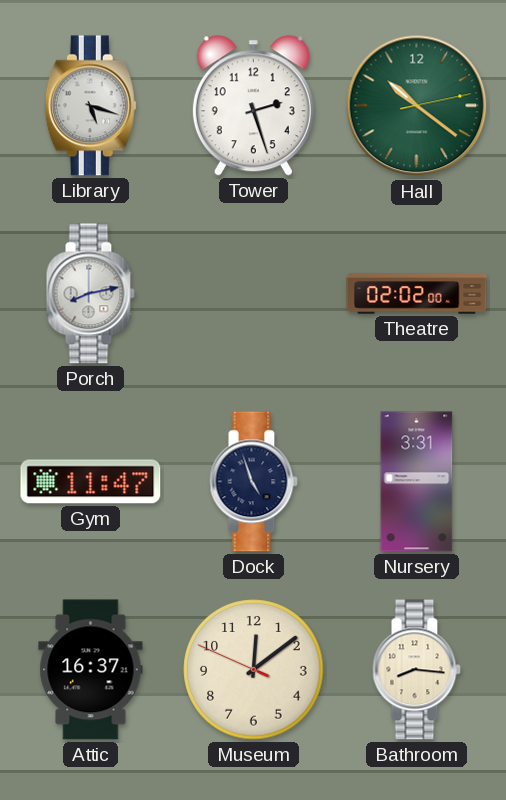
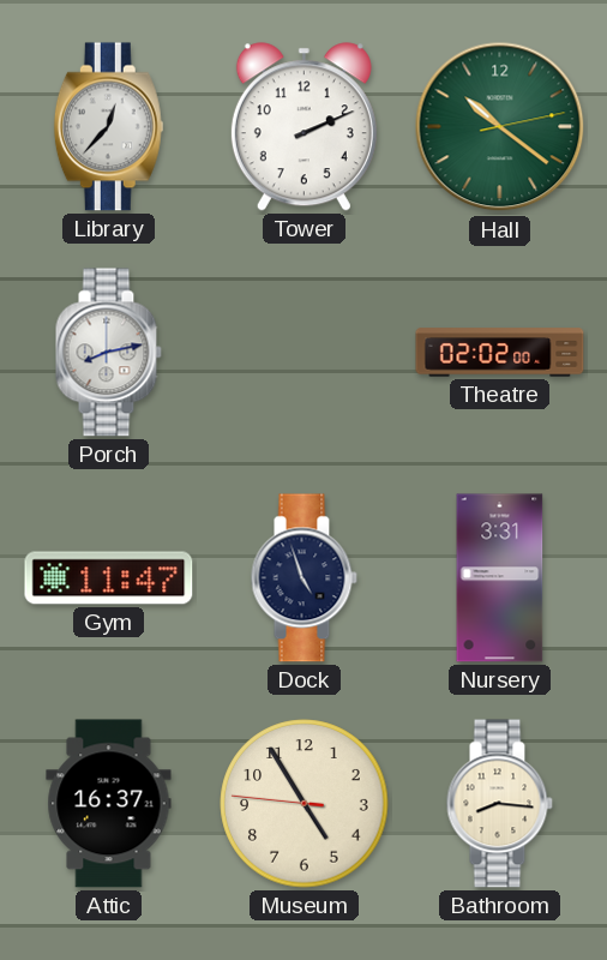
Library: 5:18 -> 12:37
Tower: 2:27 -> 2:11
Museum: 12:08 -> 4:54
